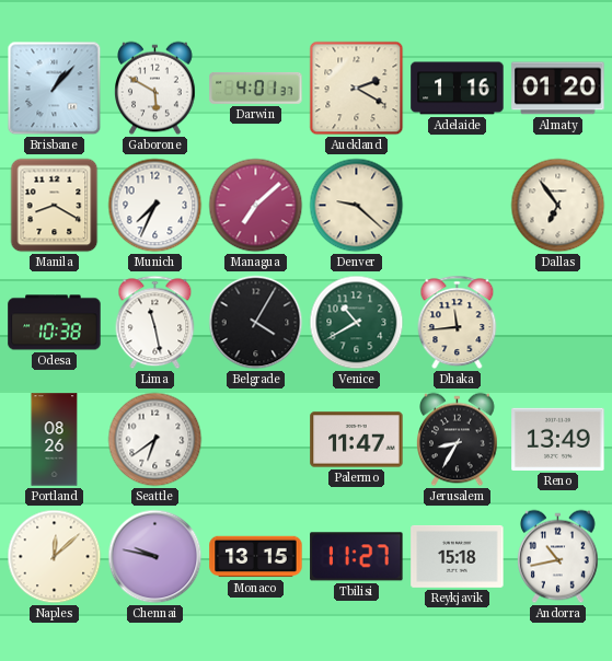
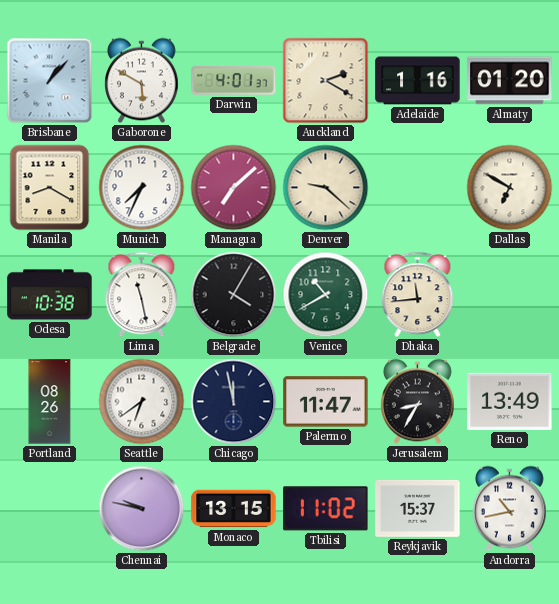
Dallas: 6:54 -> 6:50
Chicago: none -> 11:58
Naples: 12:08 -> none
Tbilisi: 11:27 -> 11:02
Reykjavik: 15:18 -> 15:37
